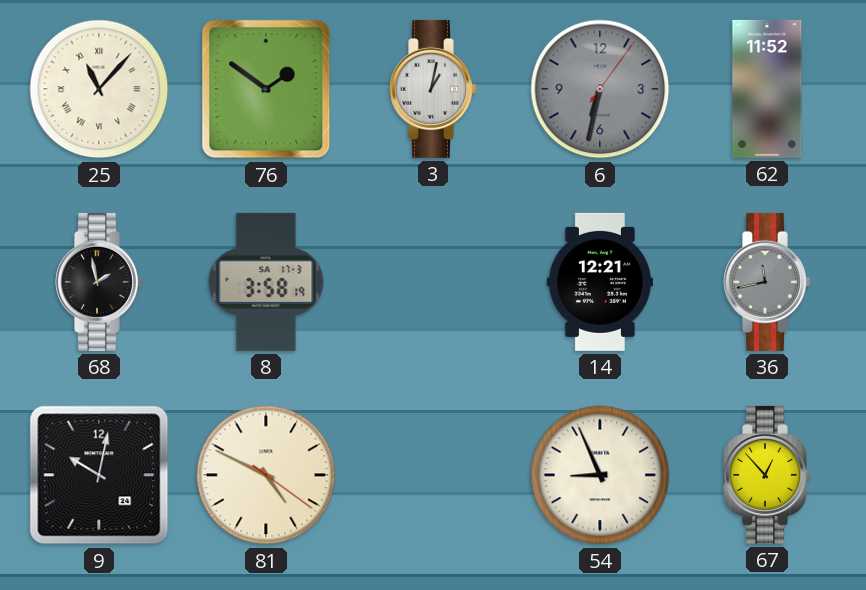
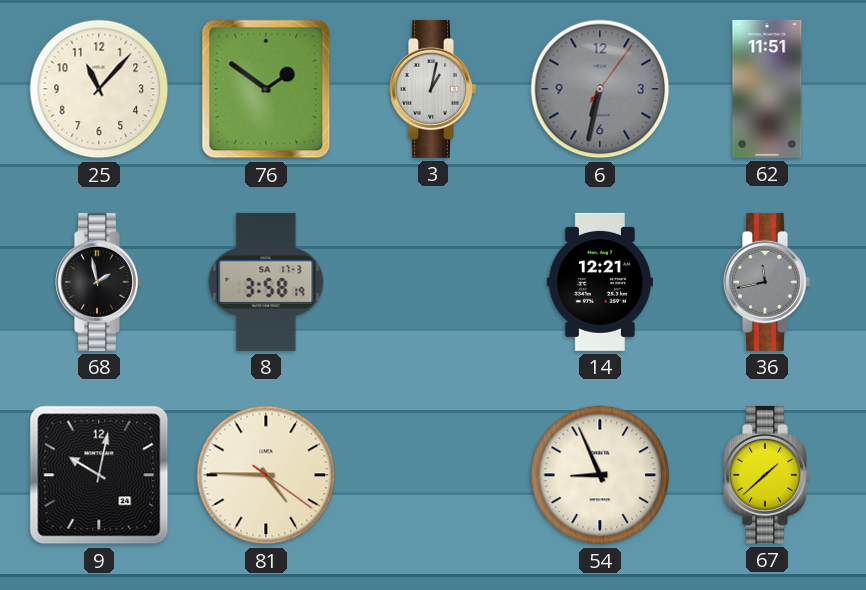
25 numerals: Roman -> Arabic
62: 11:52 -> 11:51
81: 4:49 -> 4:45
67: 12:53 -> 1:38
